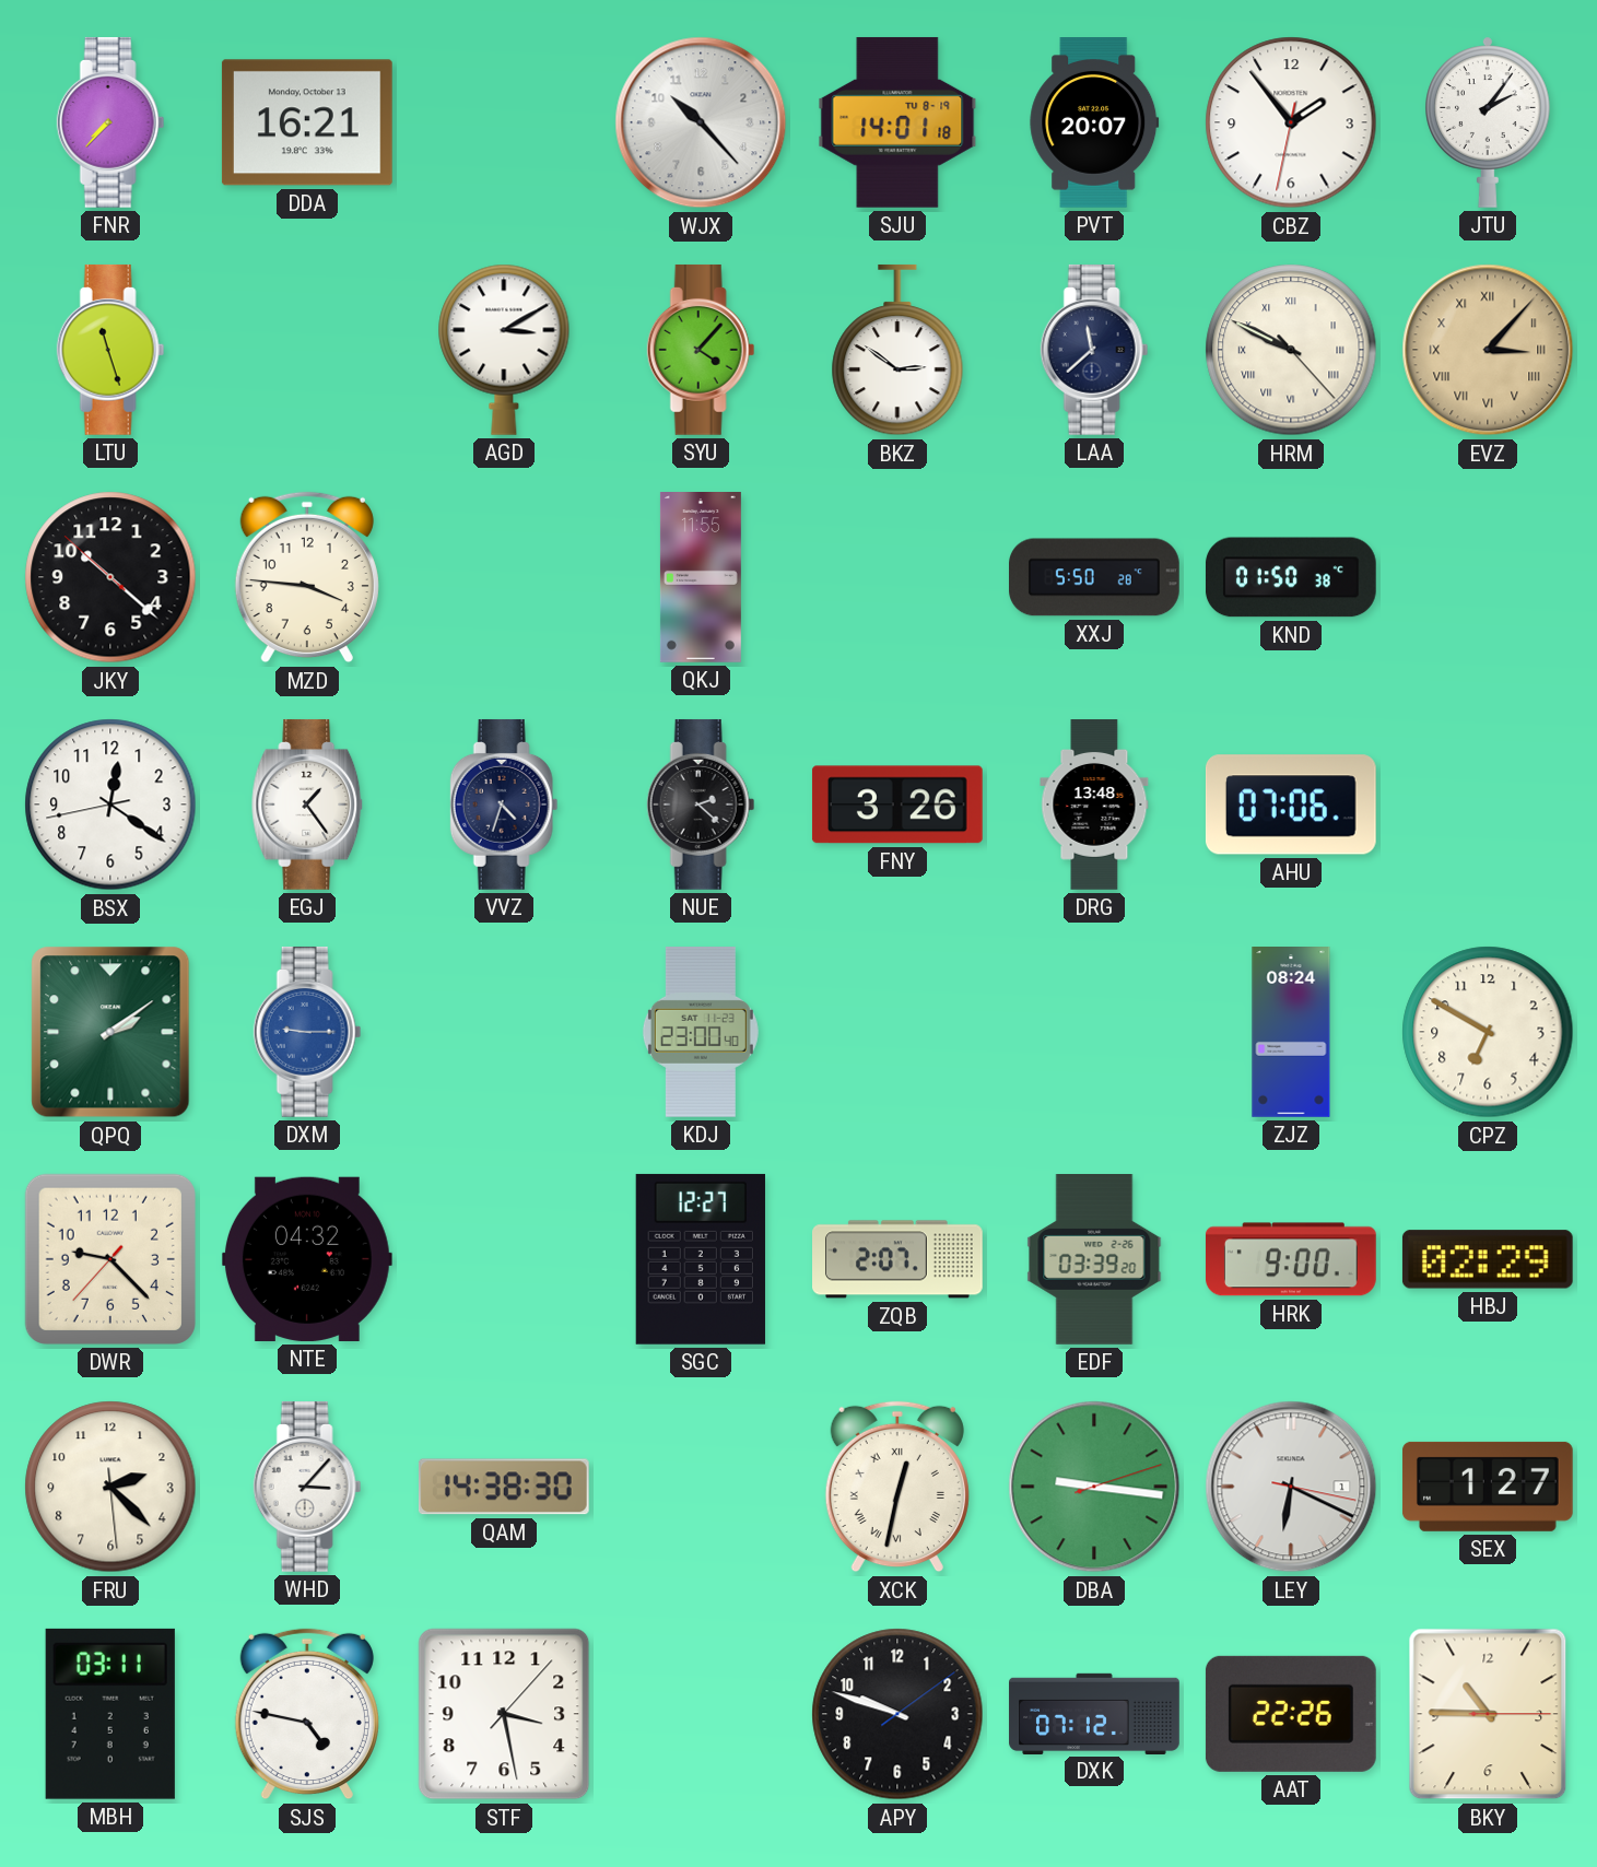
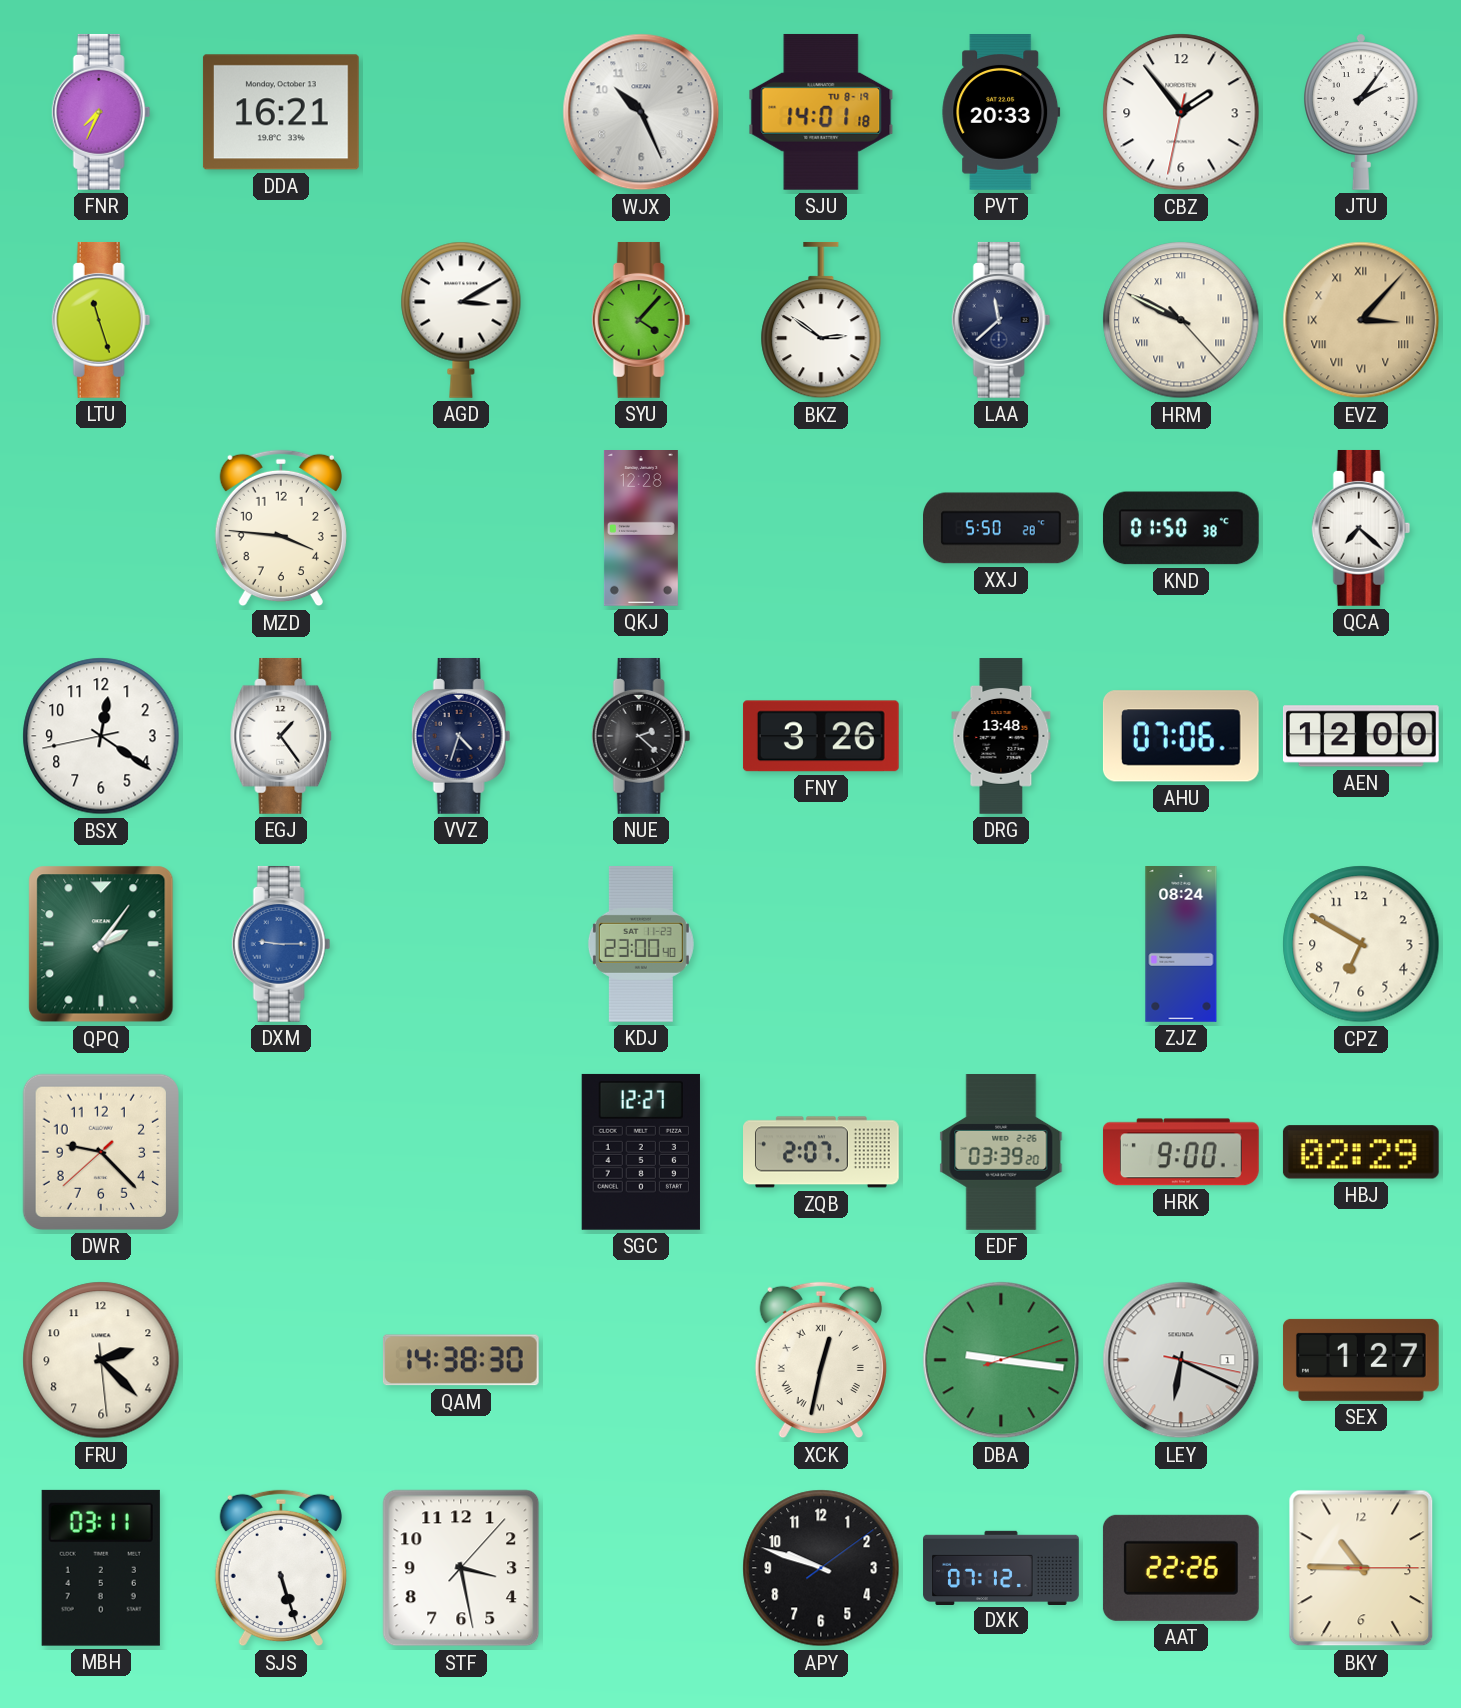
FNR: 7:37 -> 7:34
WJX: 10:23 -> 10:26
PVT: 20:07 -> 20:33
JKY: 10:21 -> none
QKJ: 11:55 -> 12:28
QCA: none -> 7:22
AEN: none -> 12:00
QPQ: 2:09 -> 2:06
DWR: 9:22:37 -> 9:22:38
NTE: 04:32 -> none
WHD: 3:07 -> none
SJS: 4:47 -> 5:27
